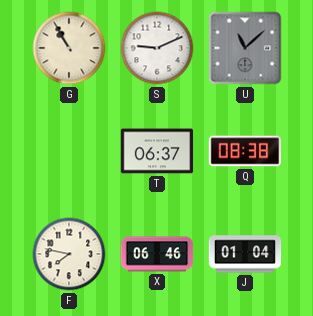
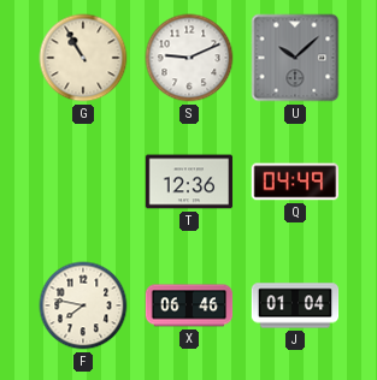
U: 11:08 -> 10:08
T: 06:37 -> 12:36
Q: 08:38 -> 04:49
